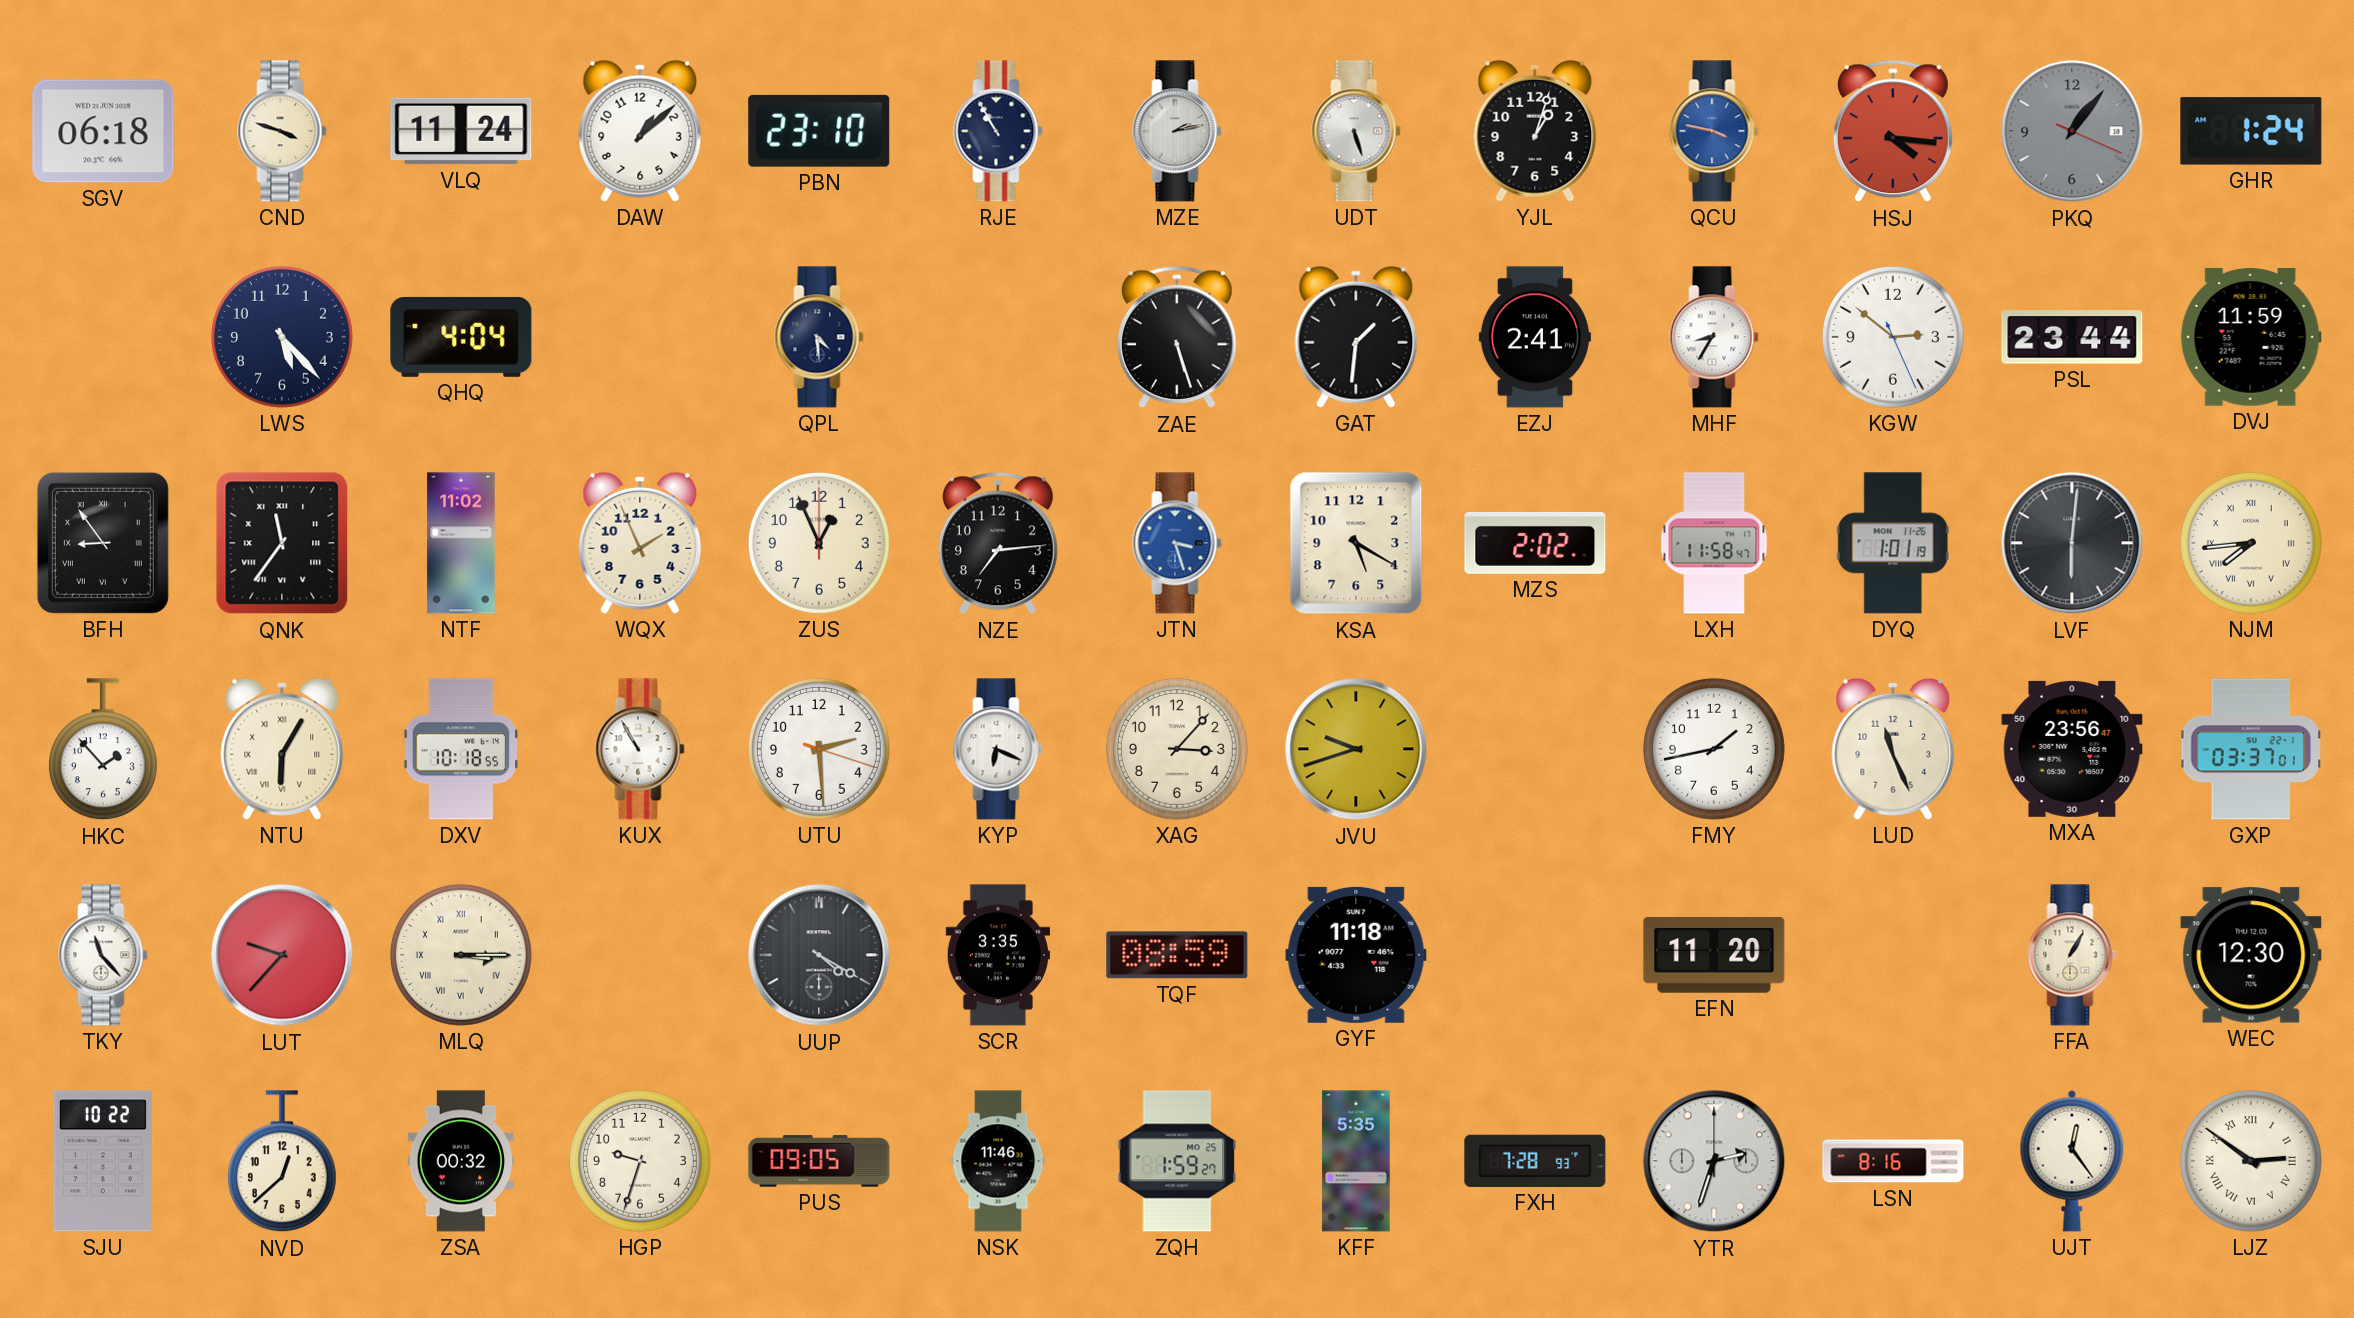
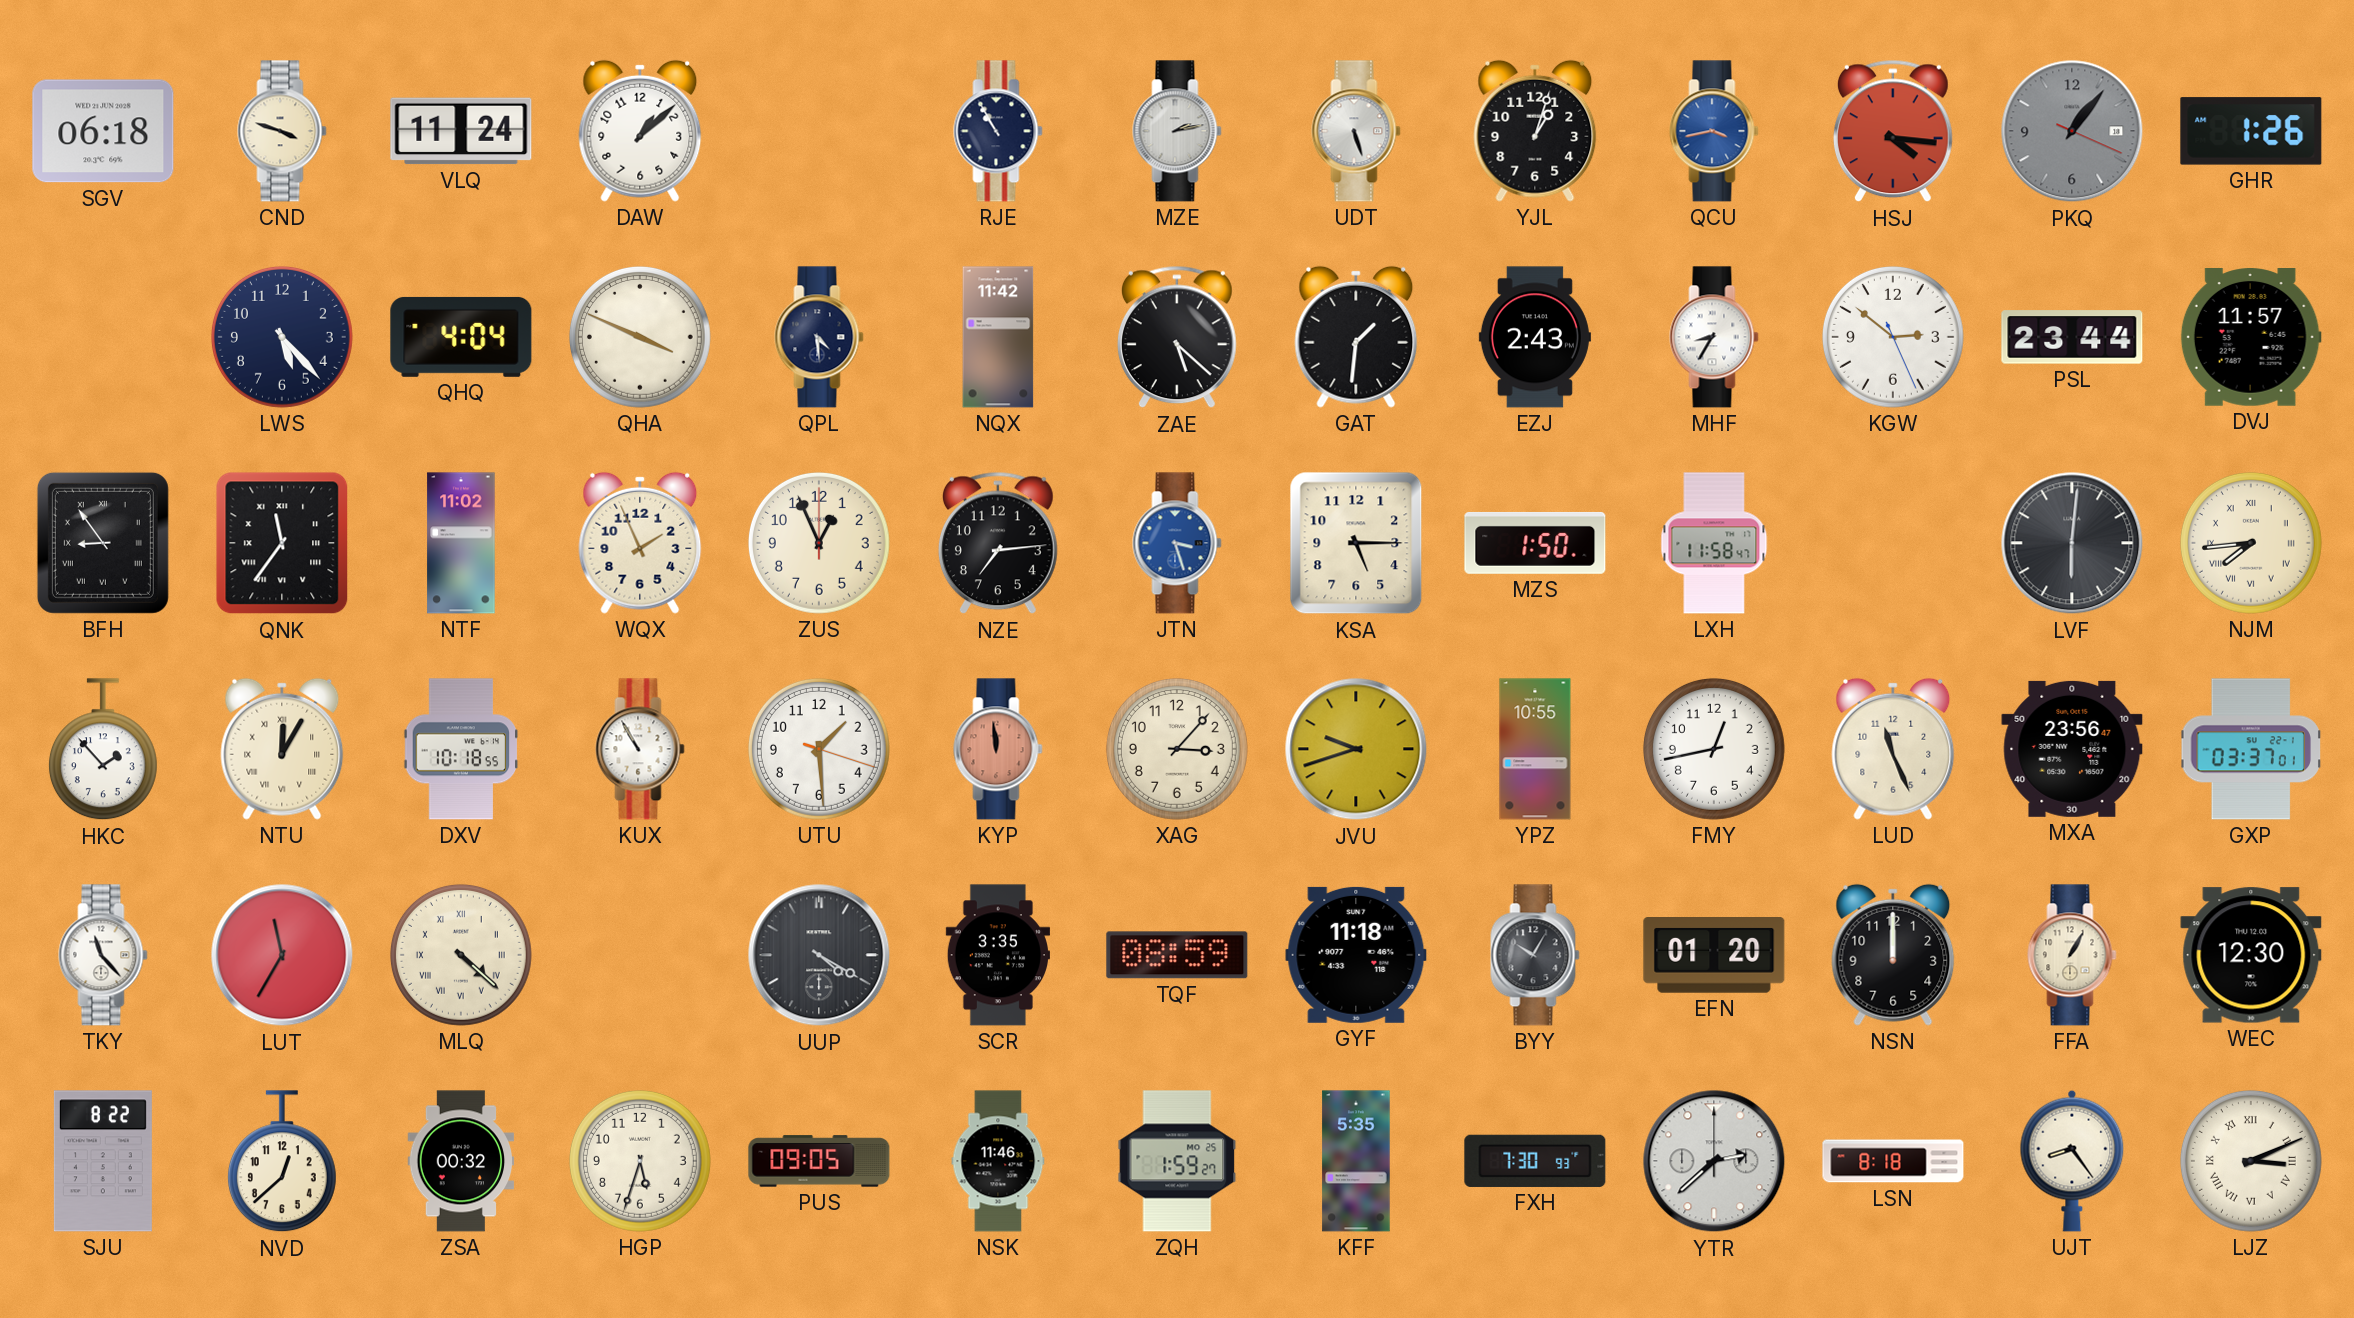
PBN: 23:10 -> none
QCU: 3:47 -> 3:43
GHR: 1:24 -> 1:26
QHA: none -> 3:49
NQX: none -> 11:42
ZAE: 5:27 -> 5:22
EZJ: 2:41 -> 2:43
DVJ: 11:59 -> 11:57
KSA: 5:20 -> 5:15
MZS: 2:02 -> 1:50
DYQ: 1:01 -> none
NTU: 6:05 -> 12:05
UTU: 2:29 -> 1:29
KYP: 6:19 -> 11:59
KYP dial: white -> salmon
YPZ: none -> 10:55
FMY: 1:43 -> 12:43
LUT: 9:37 -> 11:35
MLQ: 3:15 -> 4:22
BYY: none -> 10:05
EFN: 11:20 -> 01:20
NSN: none -> 12:00
SJU: 10:22 -> 8:22
HGP: 9:33 -> 5:33
FXH: 7:28 -> 7:30
YTR: 2:33 -> 2:38
LSN: 8:16 -> 8:18
UJT: 12:24 -> 8:24
LJZ: 2:51 -> 3:11
